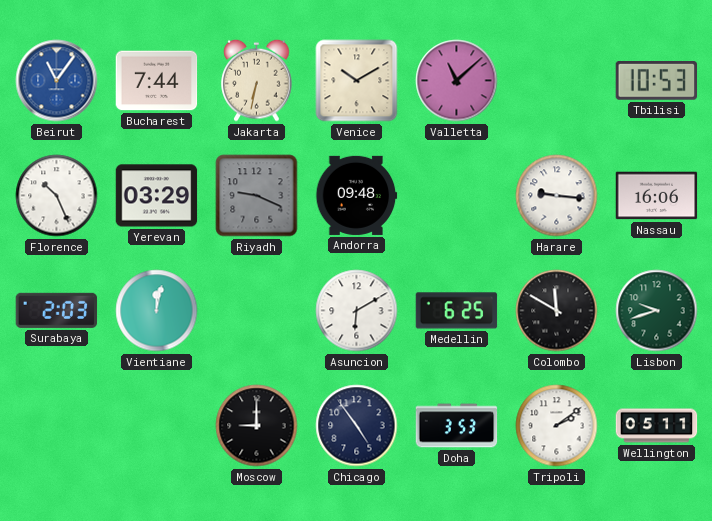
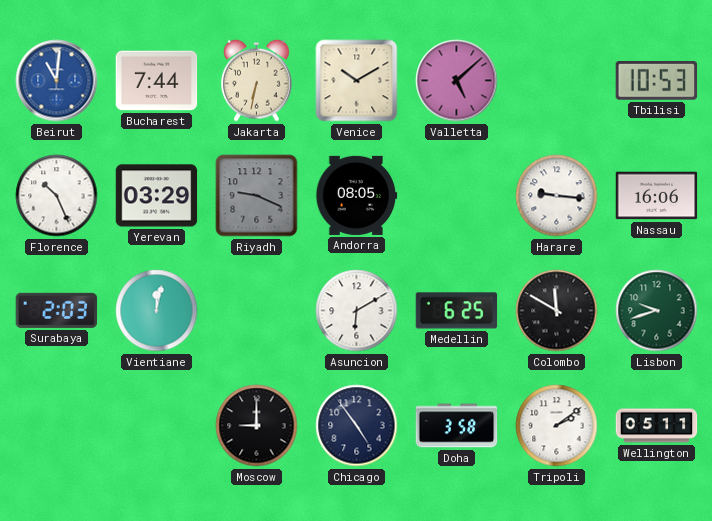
Beirut: 11:06 -> 11:01
Valletta: 11:08 -> 5:08
Andorra: 09:48 -> 08:05
Doha: 3:53 -> 3:58
